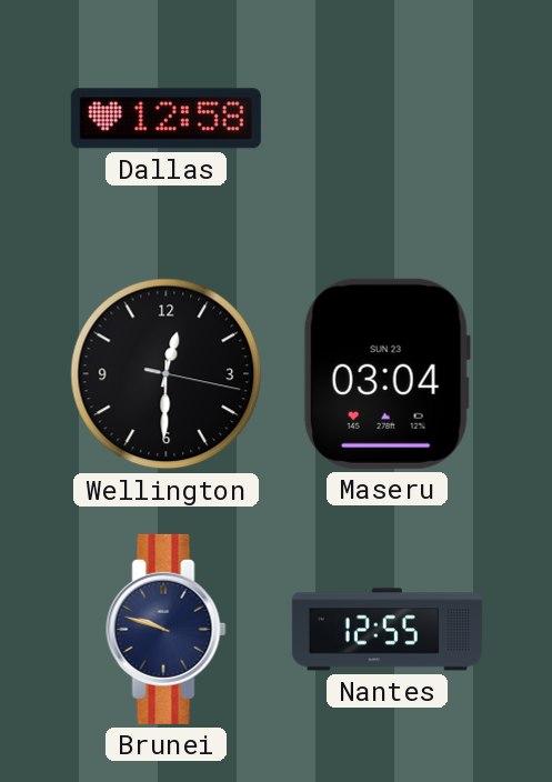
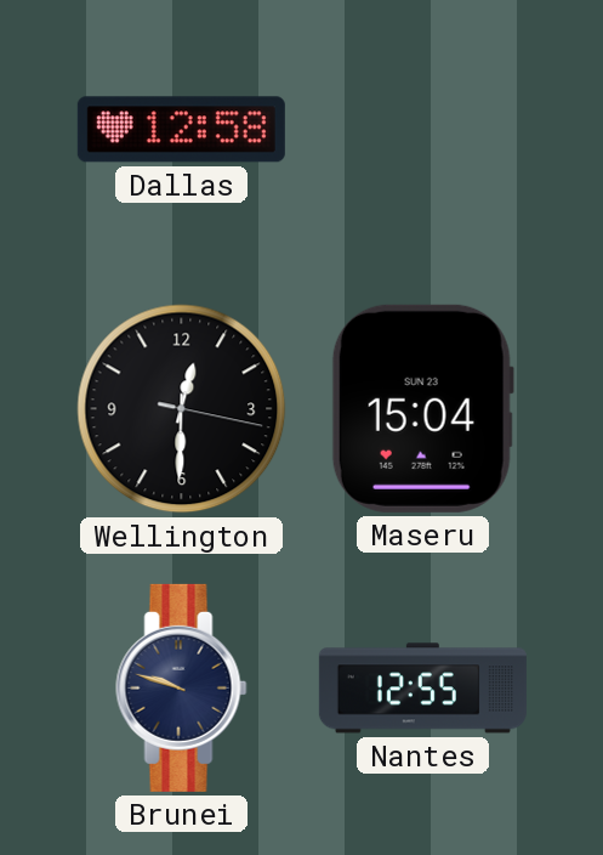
Maseru: 03:04 -> 15:04
